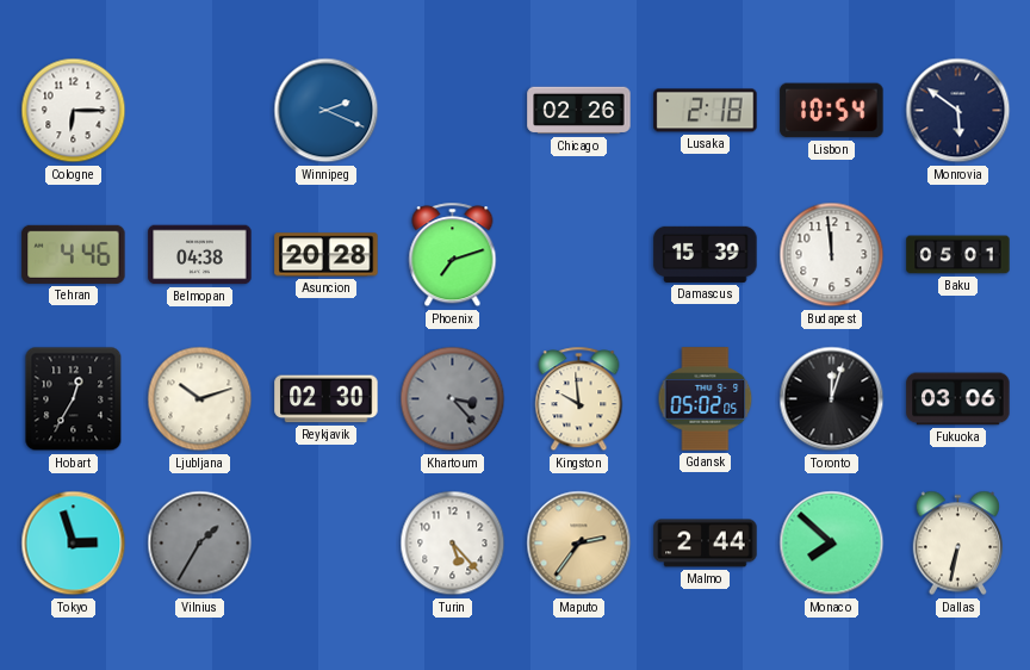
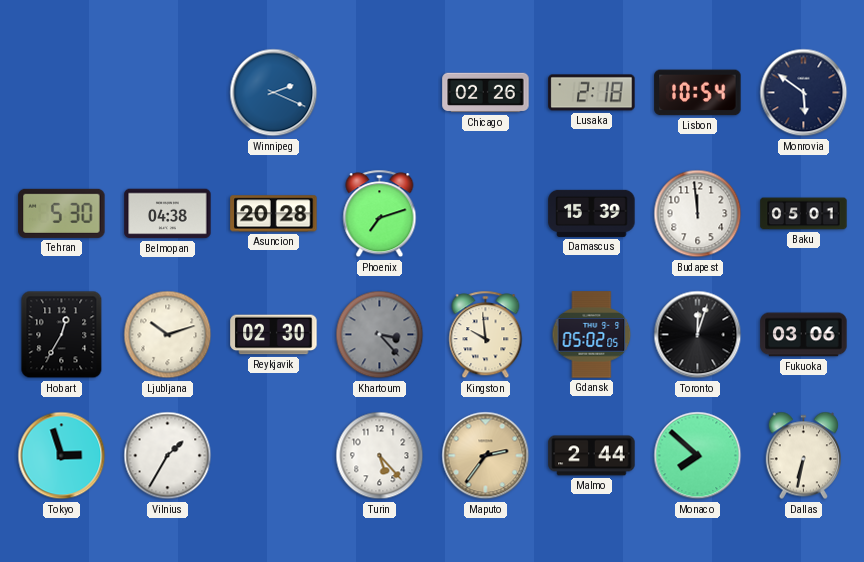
Cologne: 6:15 -> none
Tehran: 4:46 -> 5:30
Vilnius dial: grey -> white
